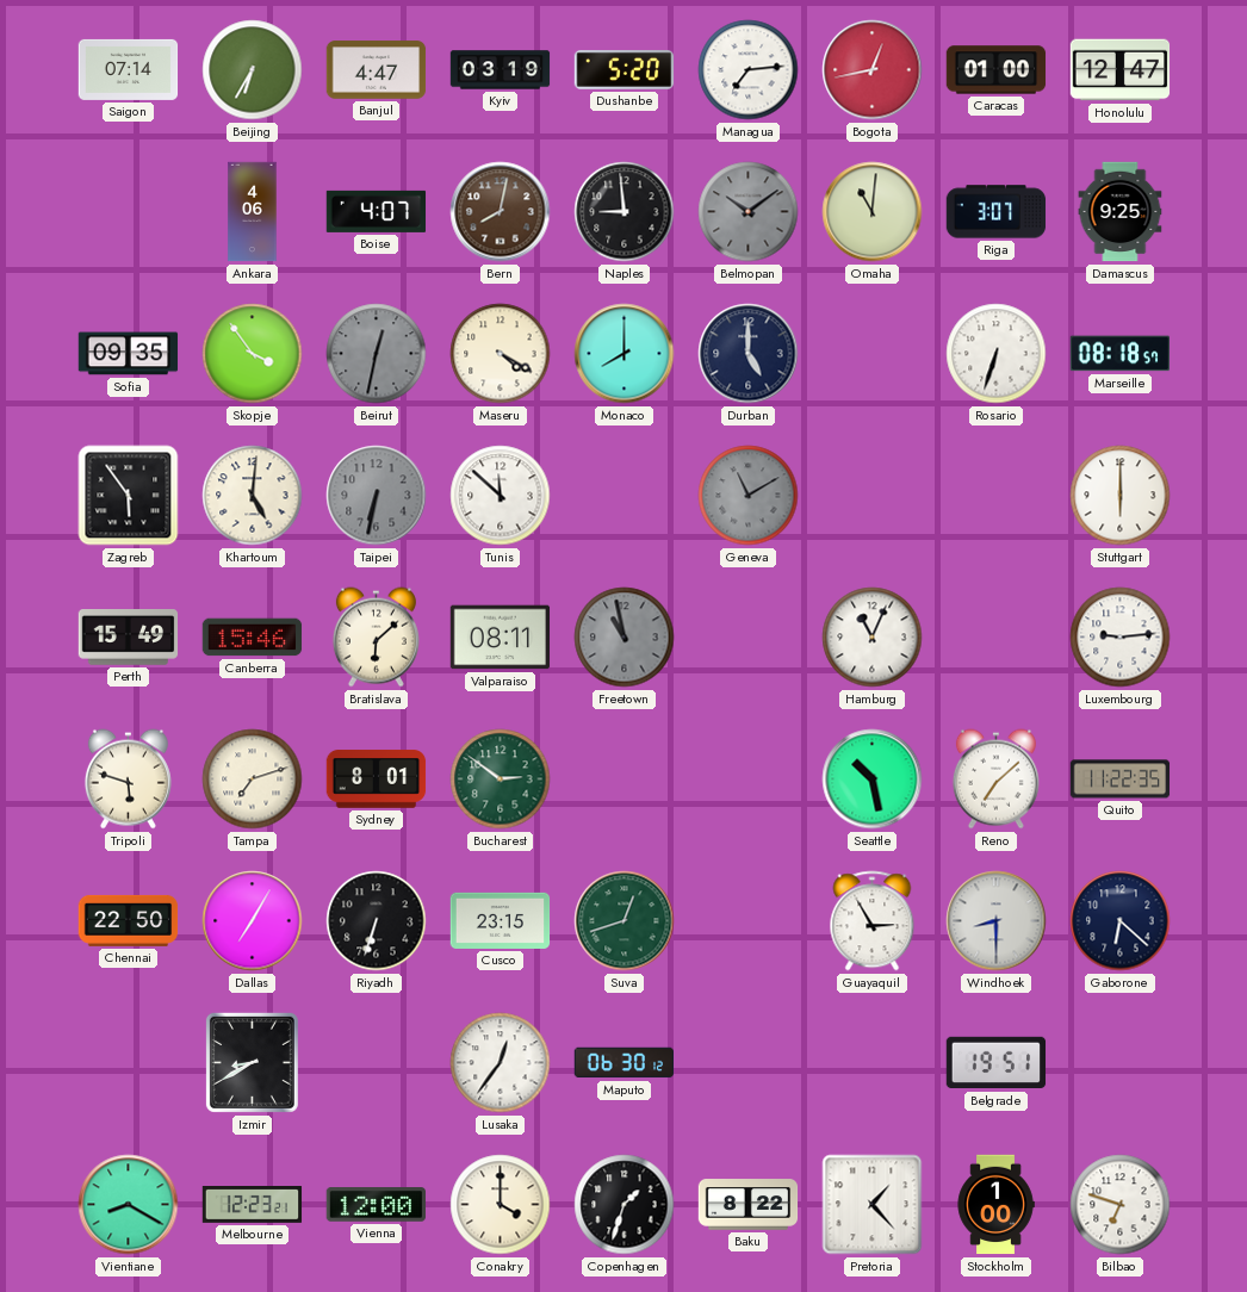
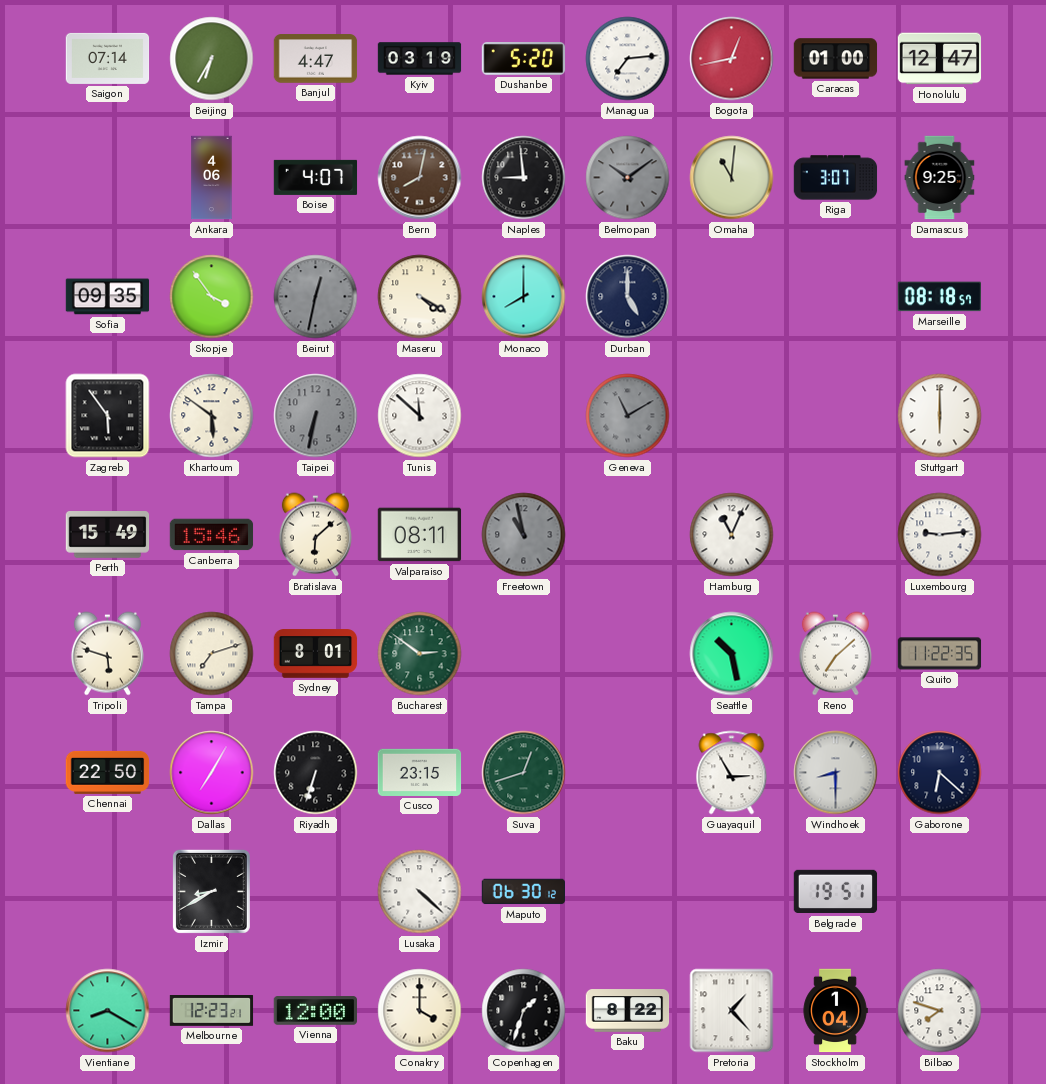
Rosario: 6:33 -> none
Khartoum: 5:01 -> 5:51
Lusaka: 12:36 -> 4:22
Stockholm: 1:00 -> 1:04
Bilbao: 6:48 -> 7:48
